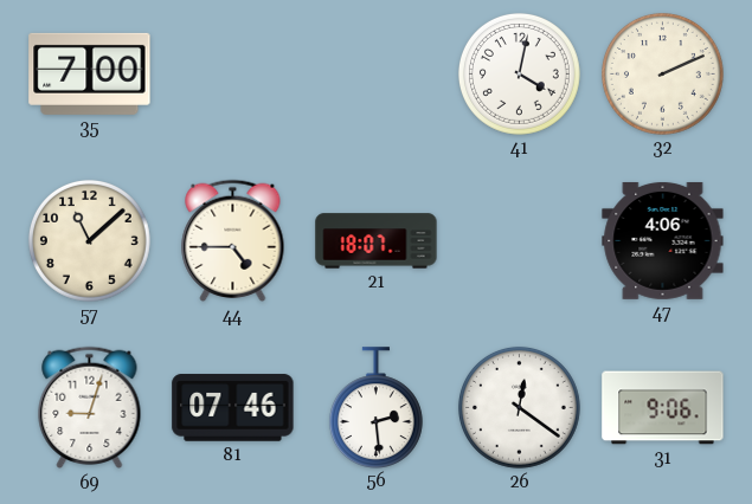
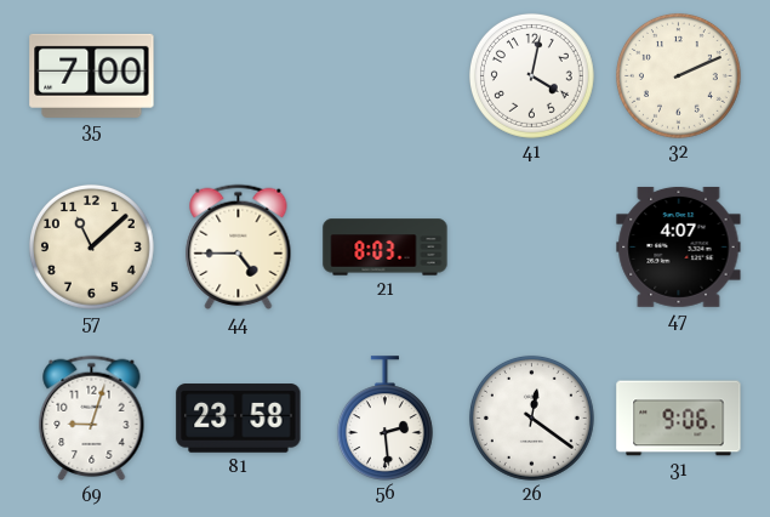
21: 18:07 -> 8:03
47: 4:06 -> 4:07
81: 07:46 -> 23:58
